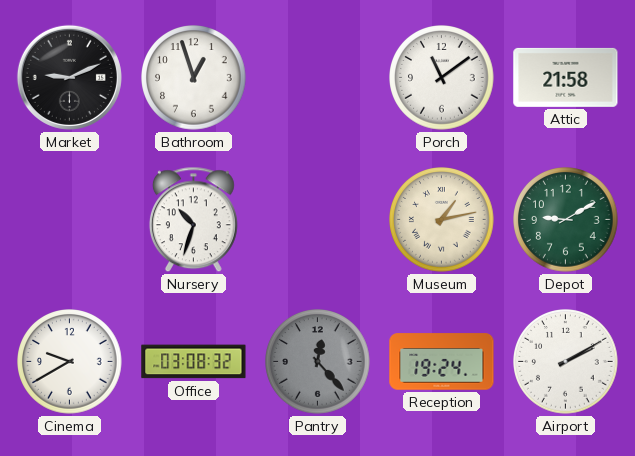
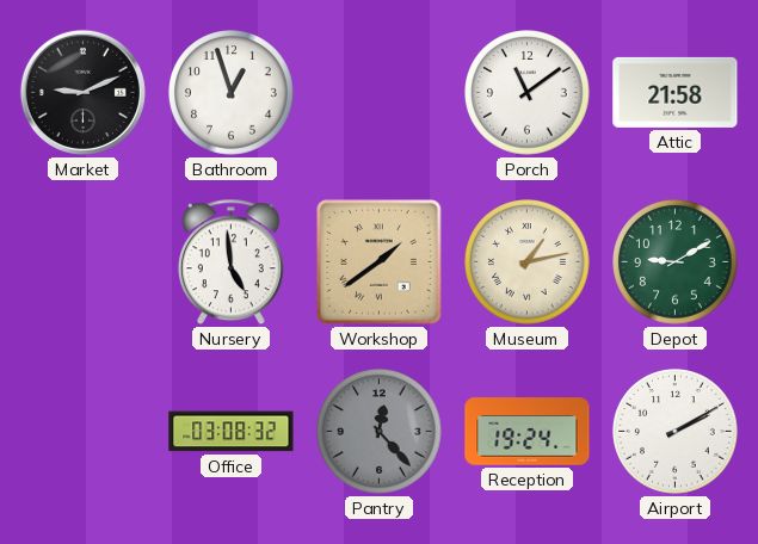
Nursery: 10:33 -> 4:59
Workshop: none -> 1:39
Cinema: 9:40 -> none
